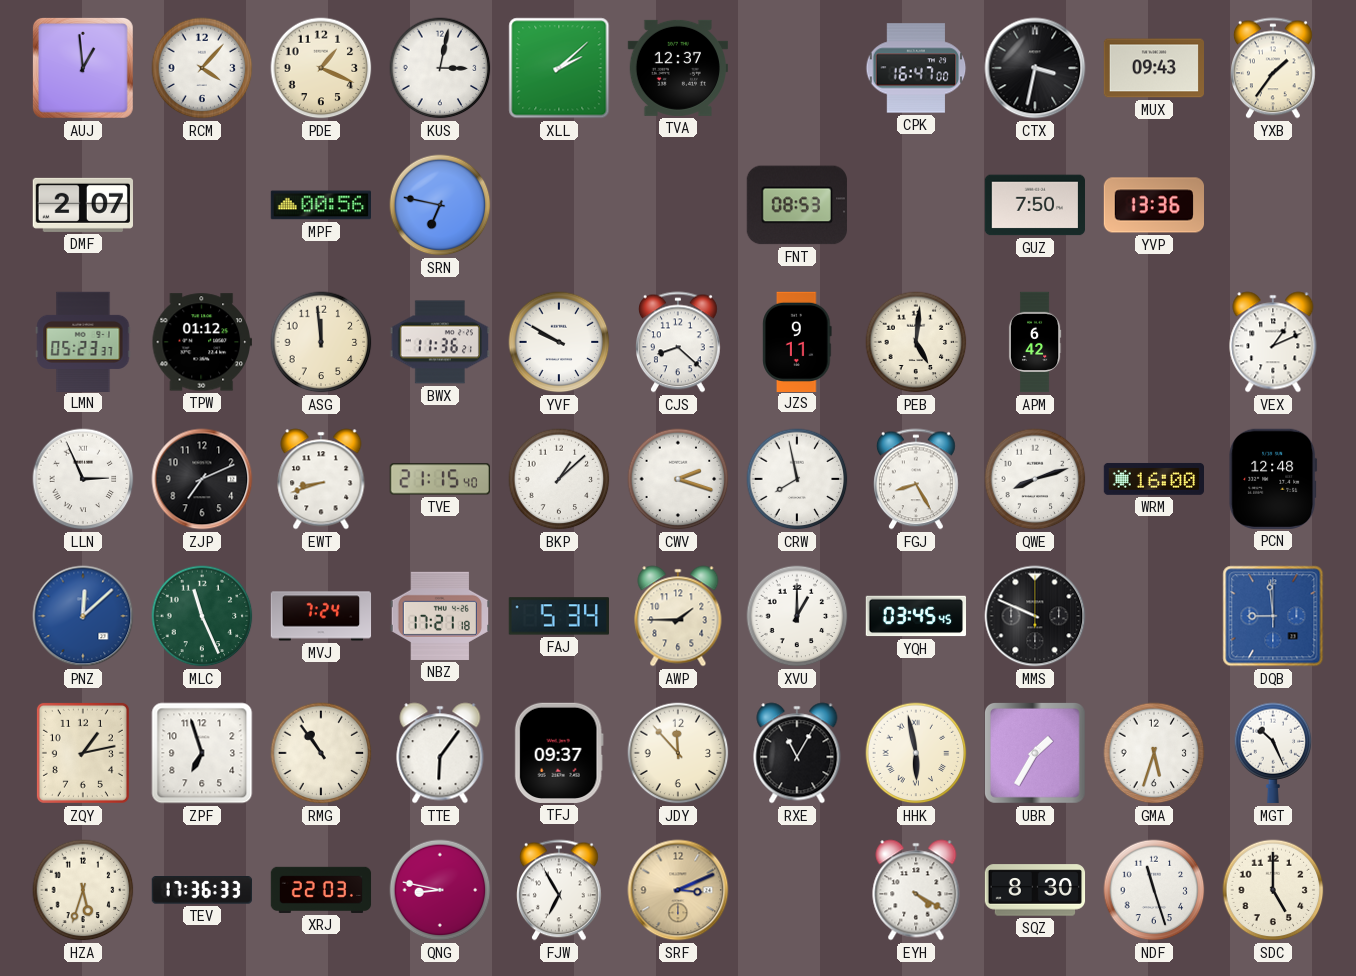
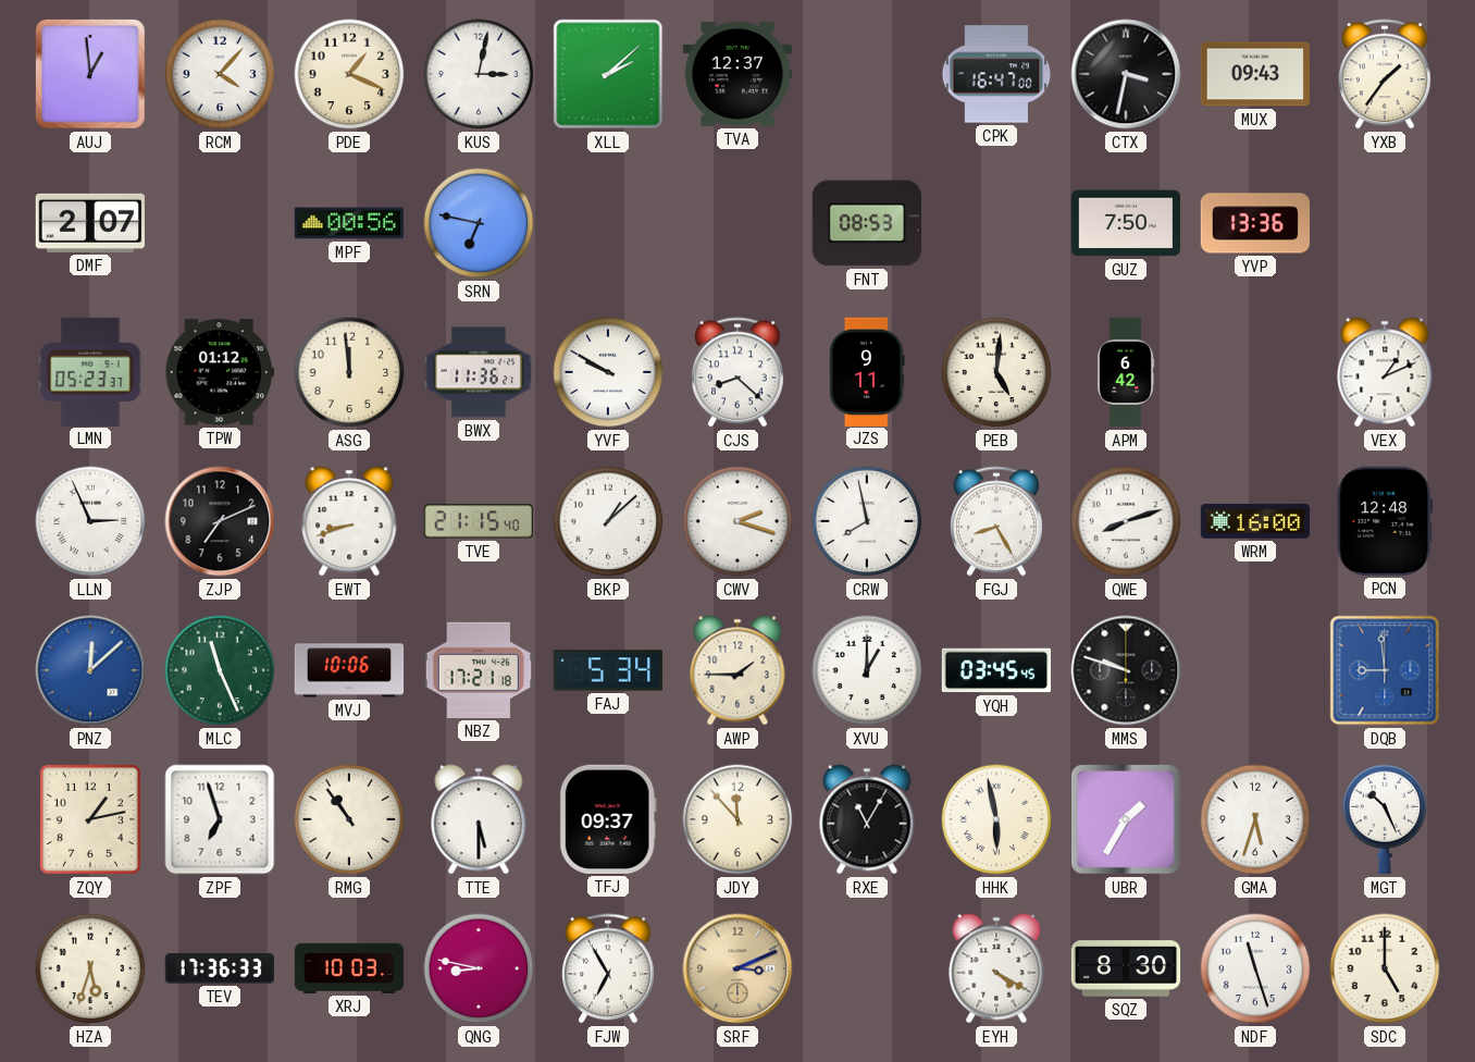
MVJ: 7:24 -> 10:06
MMS: 9:49 -> 9:48
TTE: 6:06 -> 5:30
XRJ: 22:03 -> 10:03
